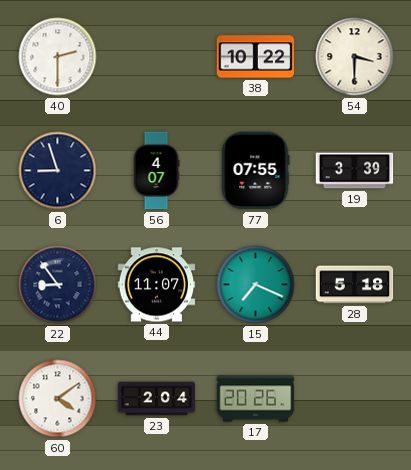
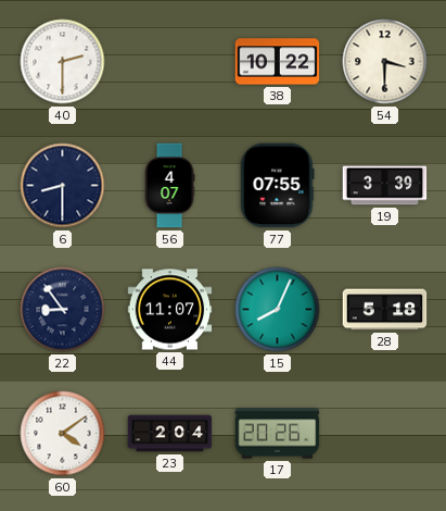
6: 8:57 -> 8:30
15: 7:19 -> 8:04
